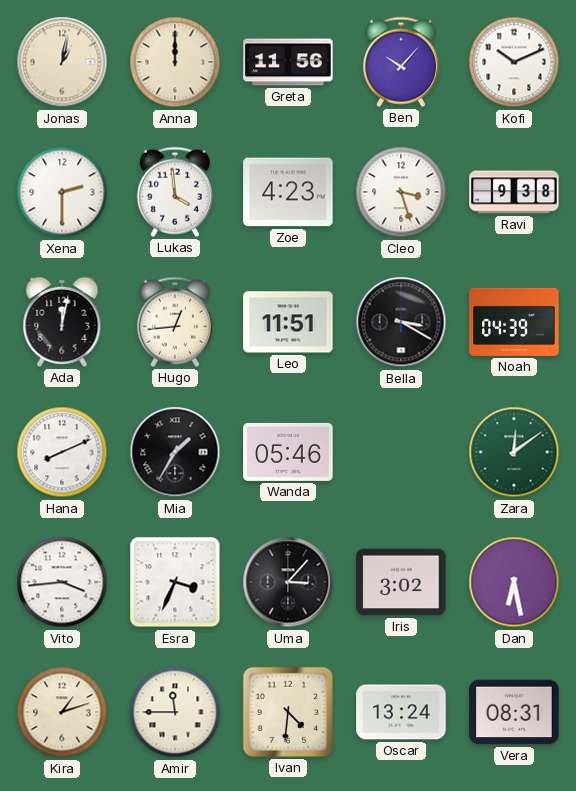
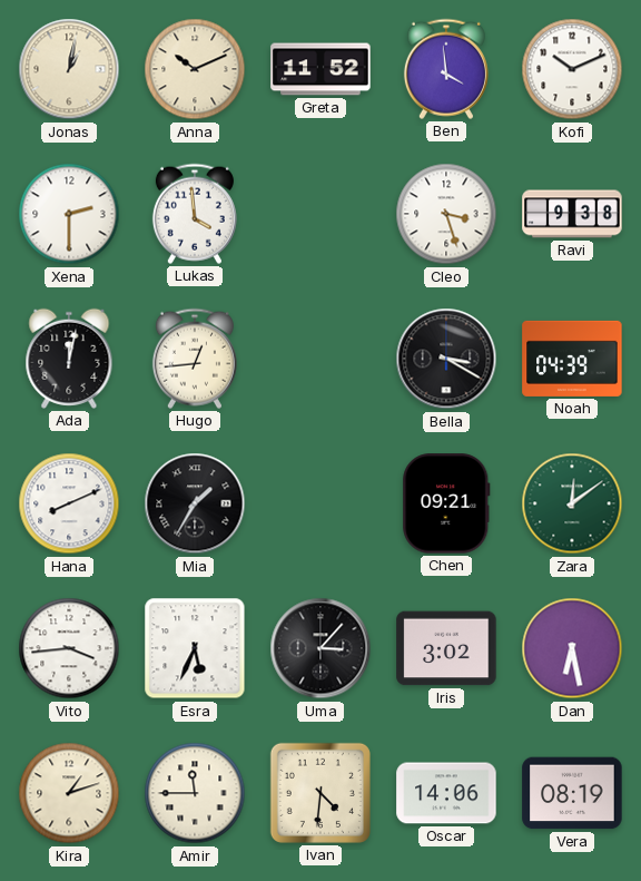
Anna: 12:00 -> 10:11
Greta: 11:56 -> 11:52
Ben: 10:07 -> 3:59
Zoe: 4:23 -> none
Leo: 11:51 -> none
Wanda: 05:46 -> none
Chen: none -> 09:21
Esra: 3:34 -> 5:34
Oscar: 13:24 -> 14:06
Vera: 08:31 -> 08:19
